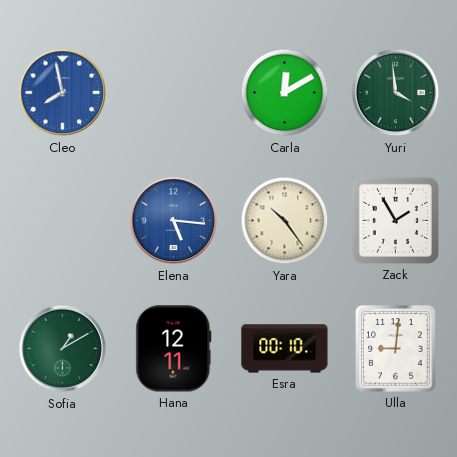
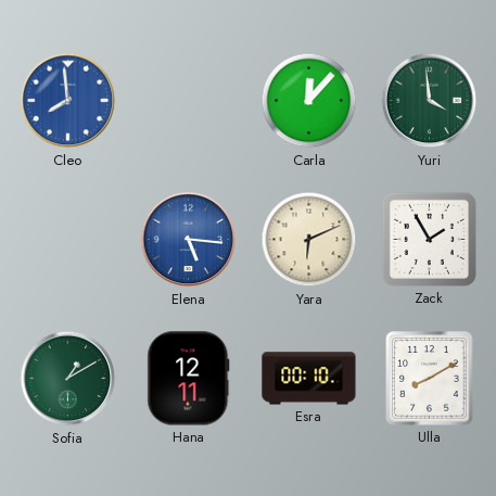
Cleo: 7:58 -> 7:59
Carla: 12:10 -> 12:07
Yara: 10:24 -> 6:11
Ulla: 9:01 -> 8:10
